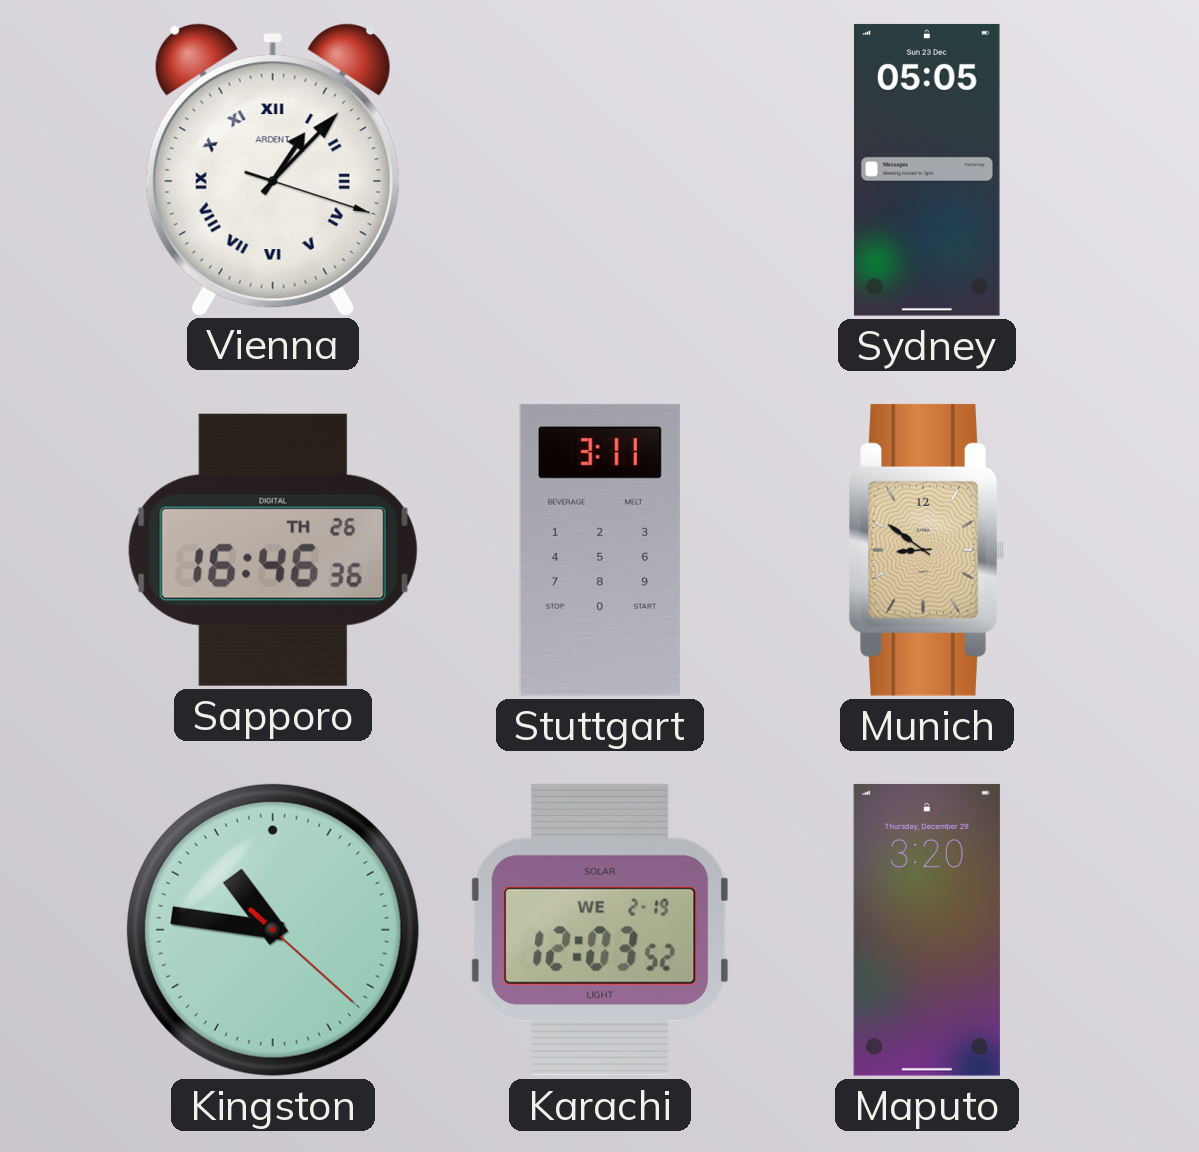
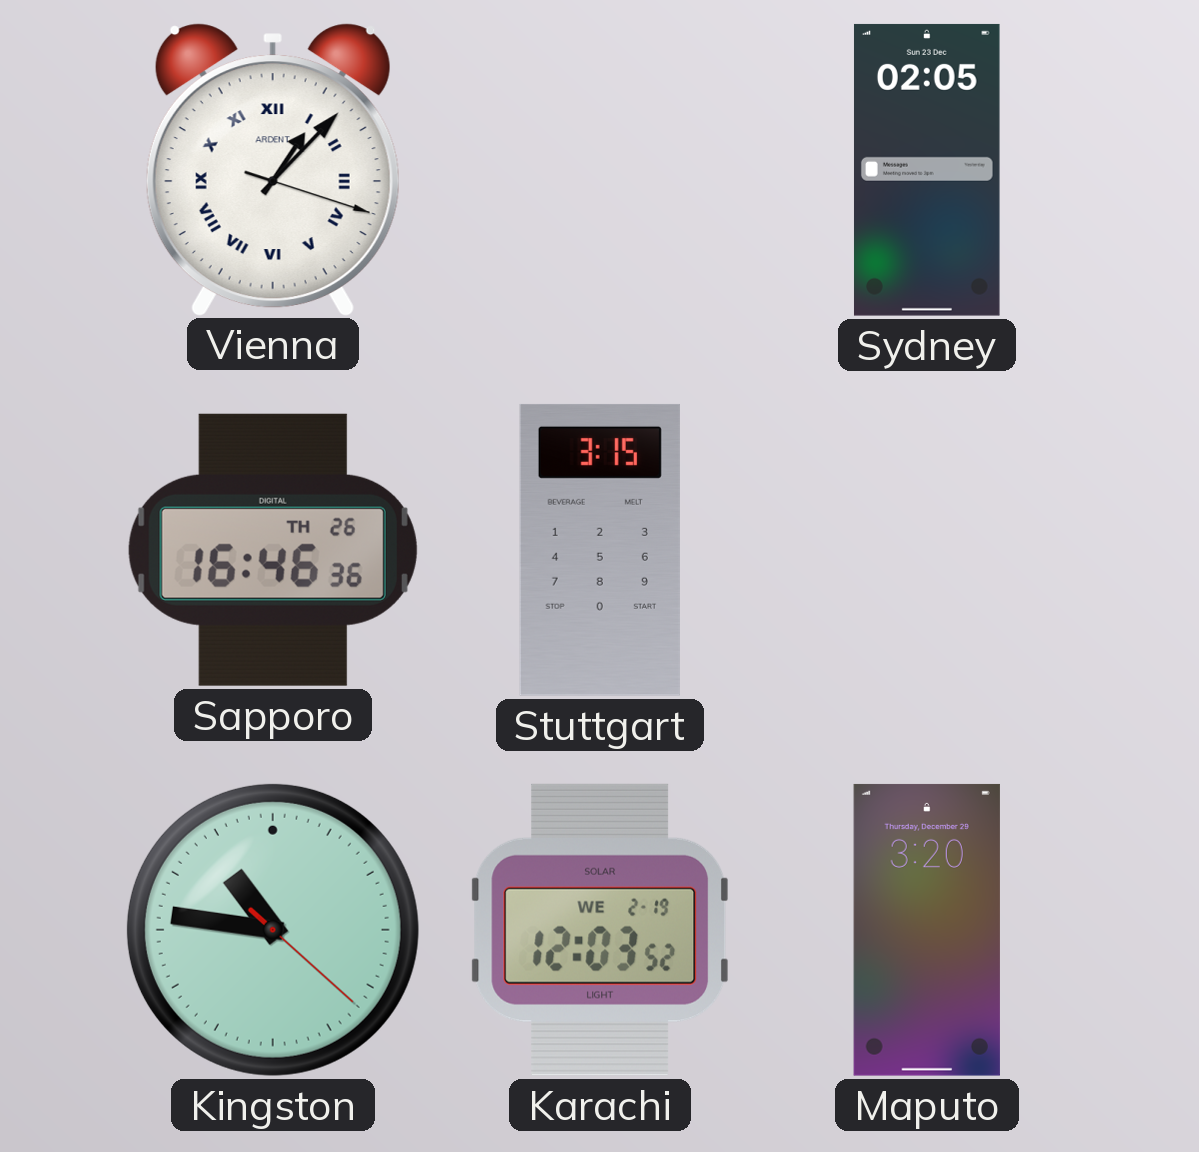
Sydney: 05:05 -> 02:05
Stuttgart: 3:11 -> 3:15
Munich: 8:51 -> none
